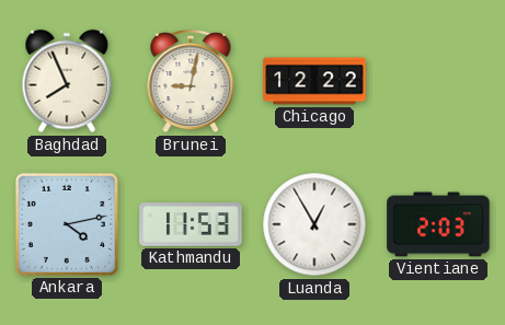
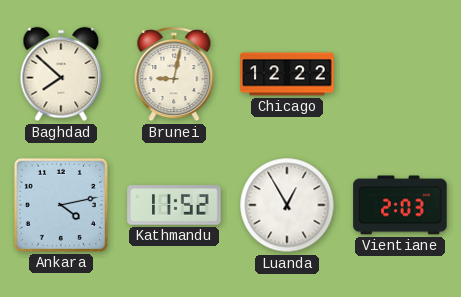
Baghdad: 7:56 -> 7:52
Kathmandu: 11:53 -> 11:52
